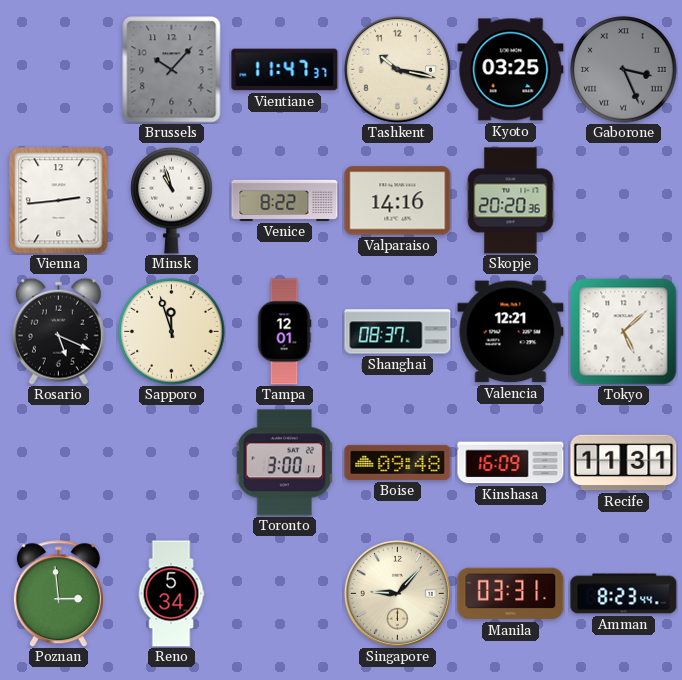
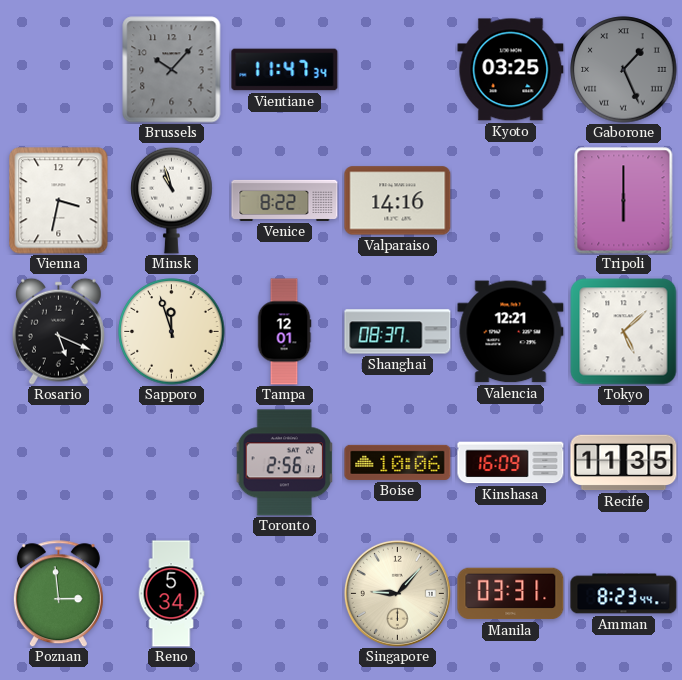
Vientiane: 11:47:37 -> 11:47:34
Tashkent: 10:17 -> none
Gaborone: 3:26 -> 1:26
Vienna: 2:44 -> 3:32
Skopje: 20:20 -> none
Tripoli: none -> 6:00
Toronto: 3:00 -> 2:56
Boise: 09:48 -> 10:06
Recife: 11:31 -> 11:35
